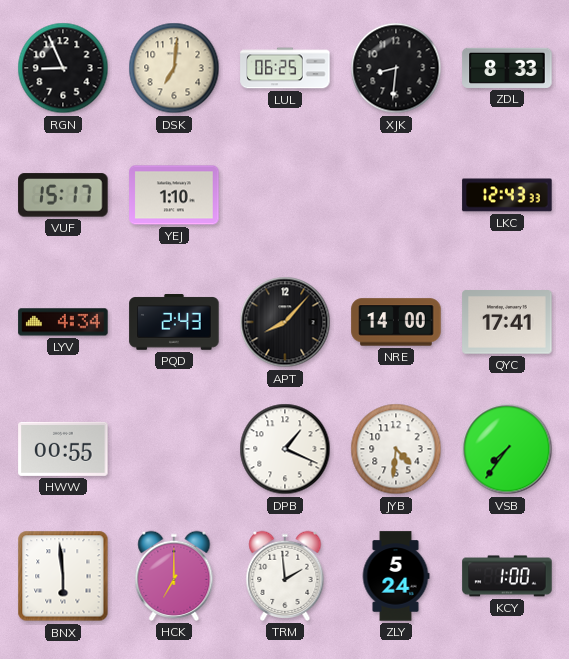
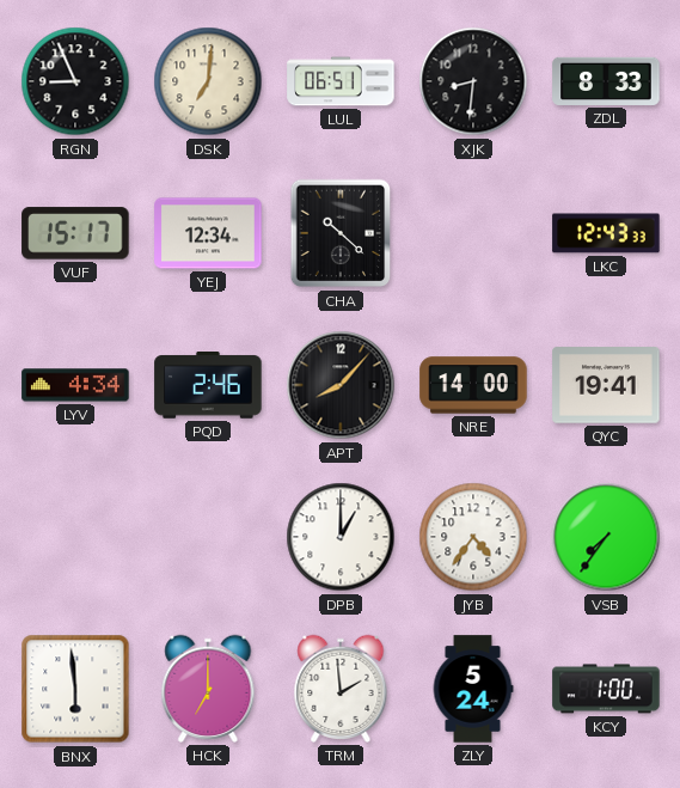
LUL: 06:25 -> 06:51
YEJ: 1:10 -> 12:34
CHA: none -> 10:22
PQD: 2:43 -> 2:46
QYC: 17:41 -> 19:41
HWW: 00:55 -> none
DPB: 1:19 -> 1:00
JYB: 4:31 -> 4:36
